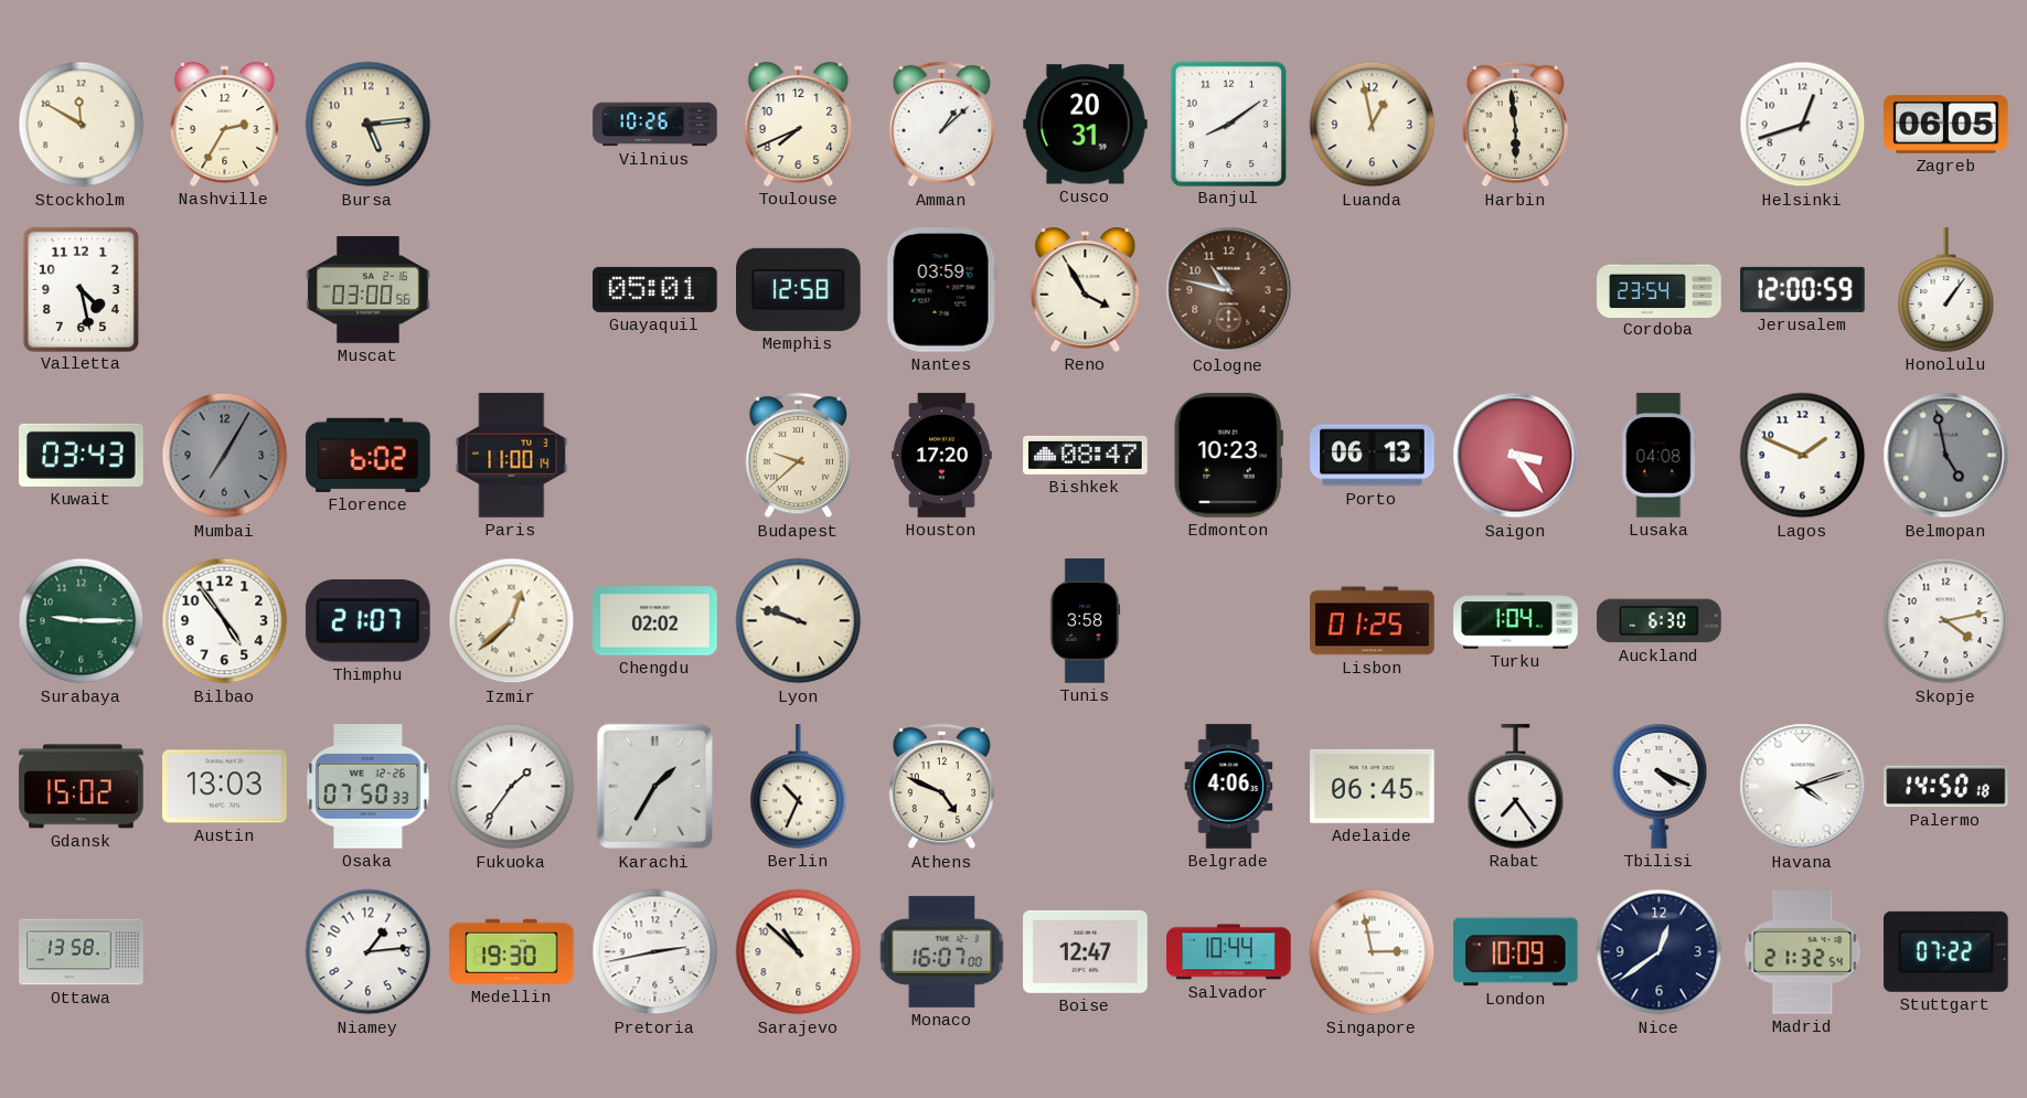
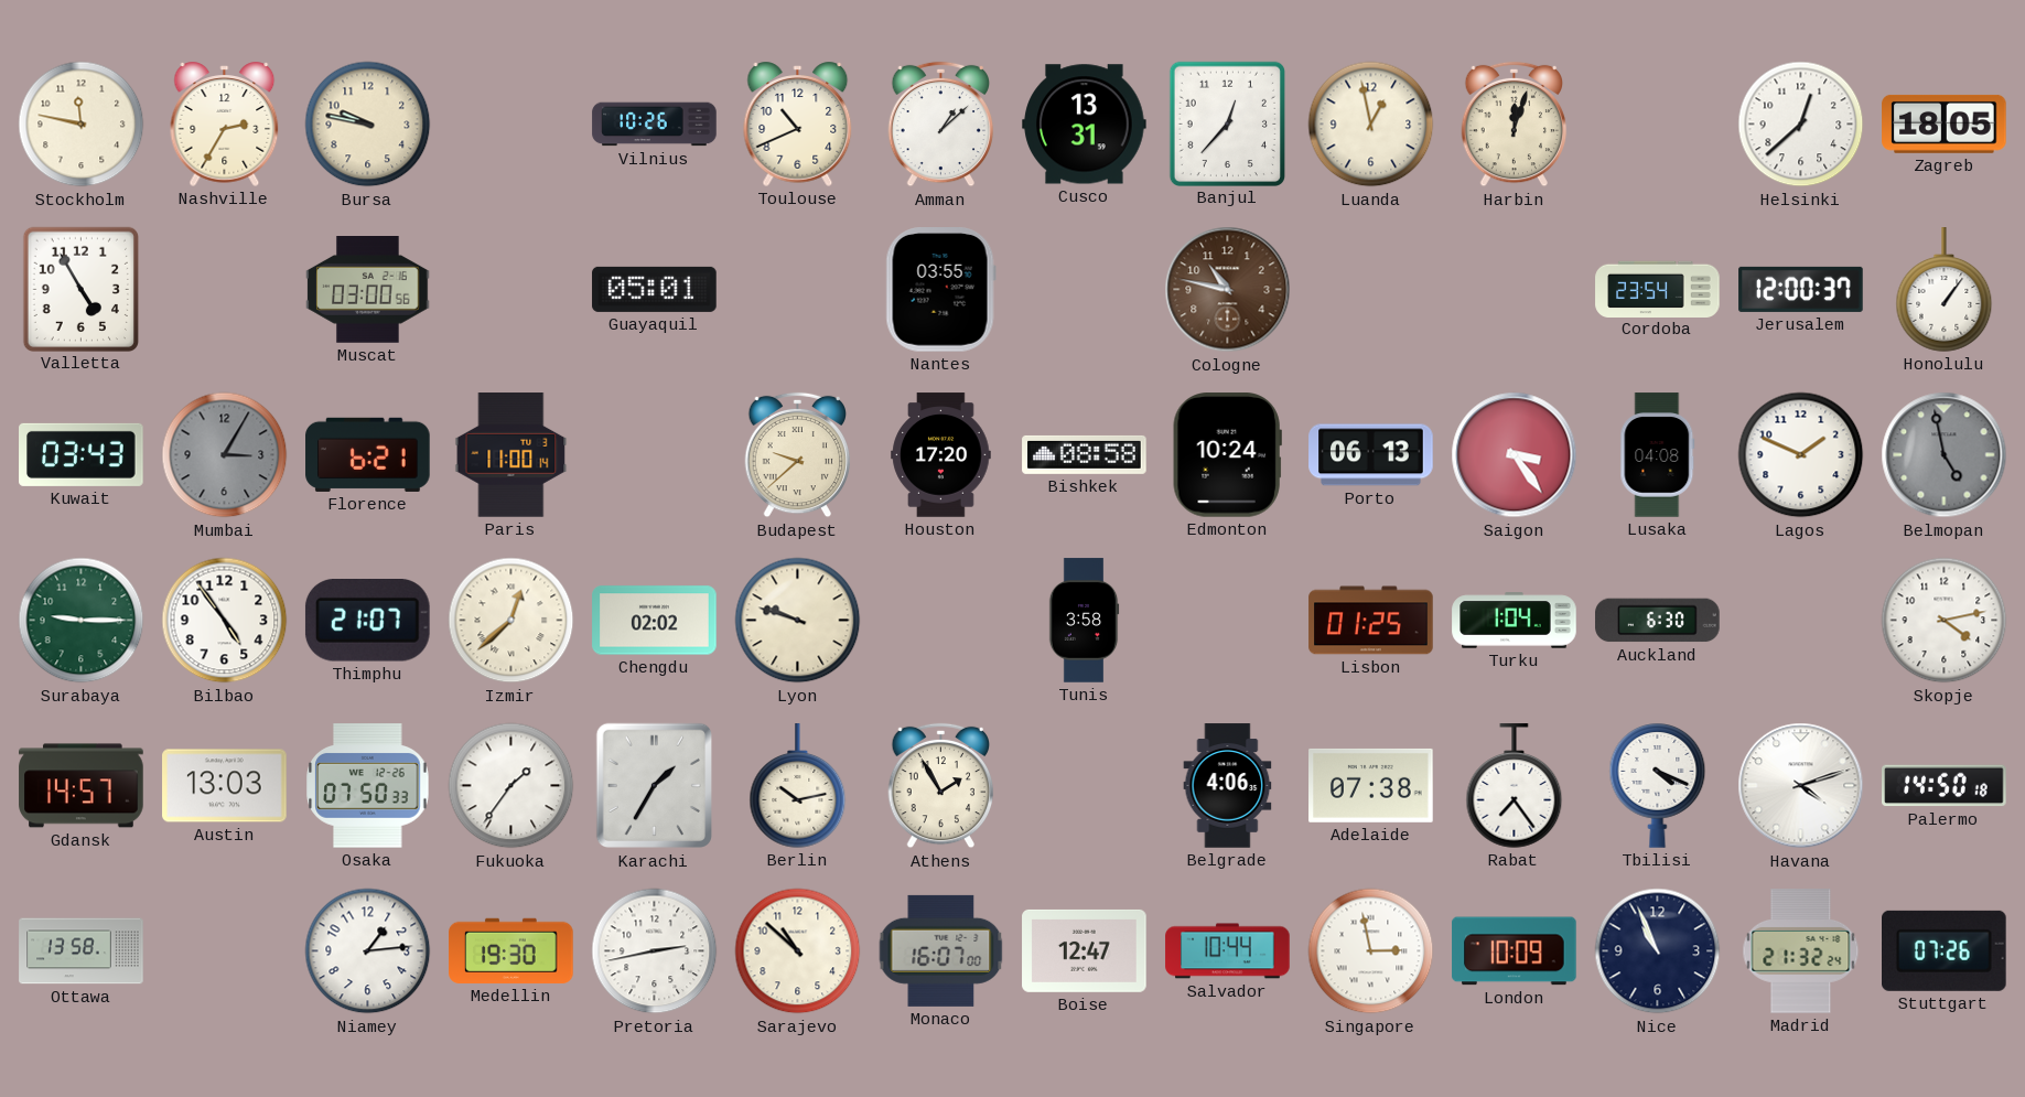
Stockholm: 11:50 -> 11:47
Bursa: 5:14 -> 9:47
Toulouse: 7:41 -> 10:41
Cusco: 20:31 -> 13:31
Banjul: 8:09 -> 12:37
Harbin: 5:59 -> 12:03
Helsinki: 12:42 -> 12:38
Zagreb: 06:05 -> 18:05
Valletta: 4:28 -> 4:55
Memphis: 12:58 -> none
Nantes: 03:59 -> 03:55
Reno: 3:55 -> none
Jerusalem: 12:00:59 -> 12:00:37
Mumbai: 7:05 -> 3:05
Florence: 6:02 -> 6:21
Bishkek: 08:47 -> 08:58
Edmonton: 10:23 -> 10:24
Gdansk: 15:02 -> 14:57
Berlin: 10:34 -> 10:13
Athens: 4:49 -> 1:55
Adelaide: 06:45 -> 07:38
Nice: 12:39 -> 10:56
Madrid: 21:32:54 -> 21:32:24
Stuttgart: 07:22 -> 07:26
